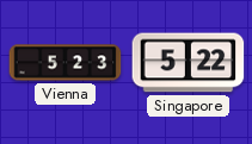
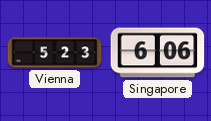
Singapore: 5:22 -> 6:06
